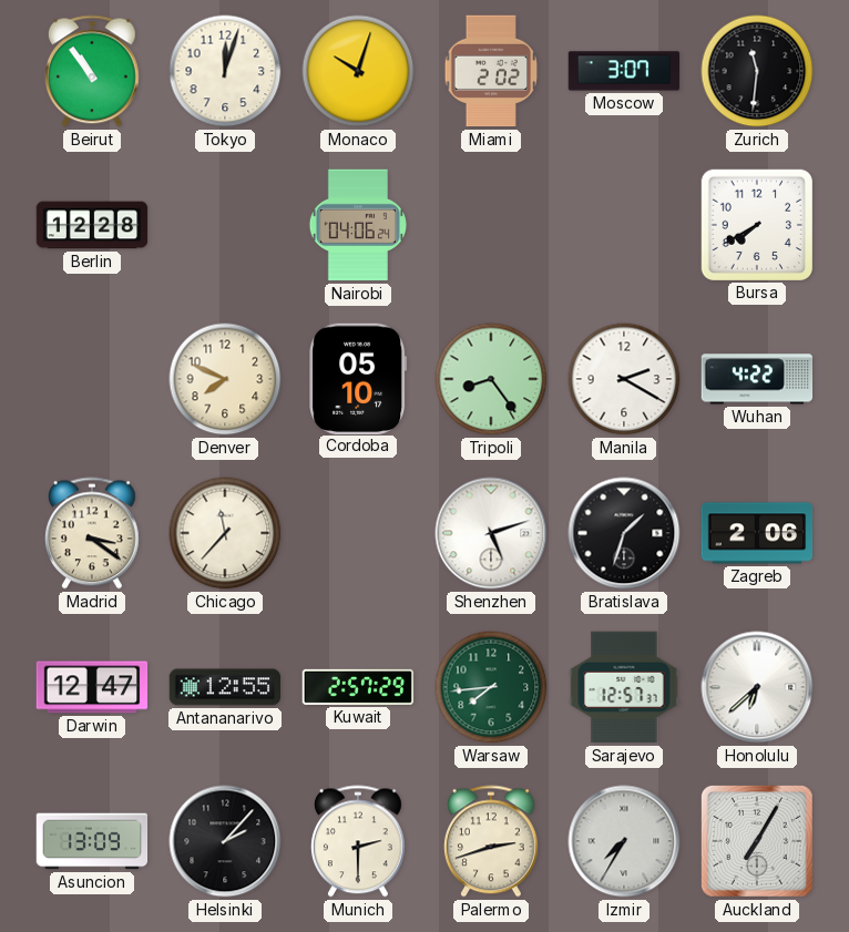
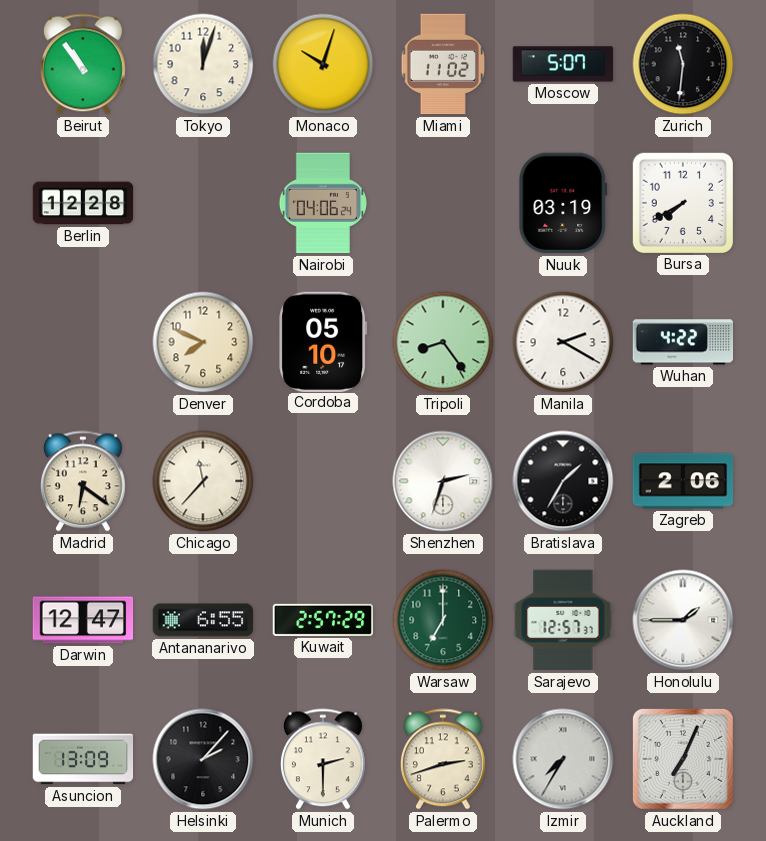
Miami: 2:02 -> 11:02
Moscow: 3:07 -> 5:07
Nuuk: none -> 03:19
Madrid: 3:21 -> 6:21
Shenzhen: 5:12 -> 2:33
Bratislava: 1:33 -> 1:35
Antananarivo: 12:55 -> 6:55
Warsaw: 7:44 -> 7:00
Honolulu: 6:38 -> 1:45
Auckland: 7:05 -> 7:04
